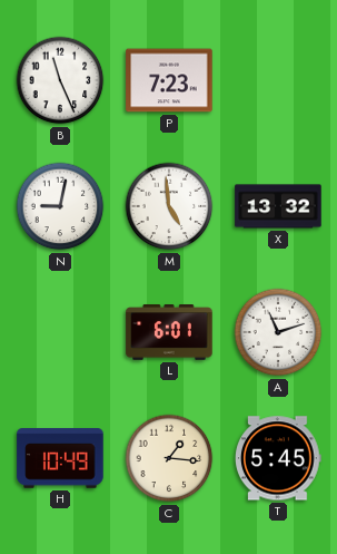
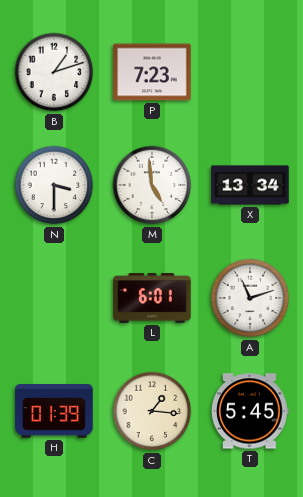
B: 11:26 -> 1:12
N: 9:02 -> 3:30
X: 13:32 -> 13:34
H: 10:49 -> 01:39
